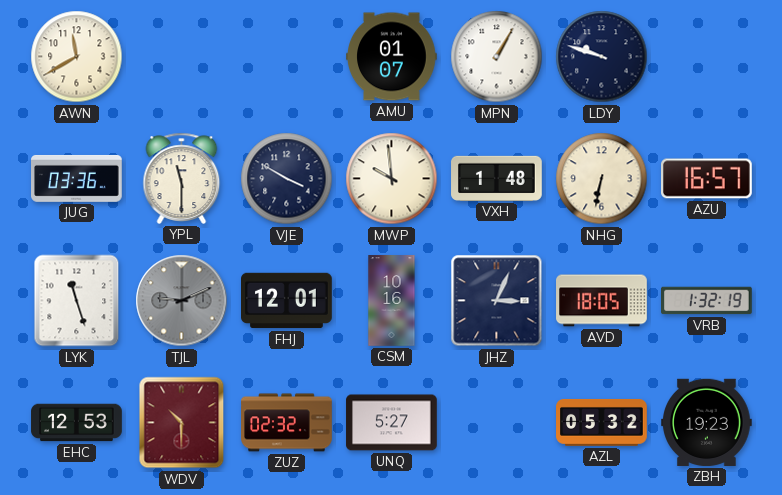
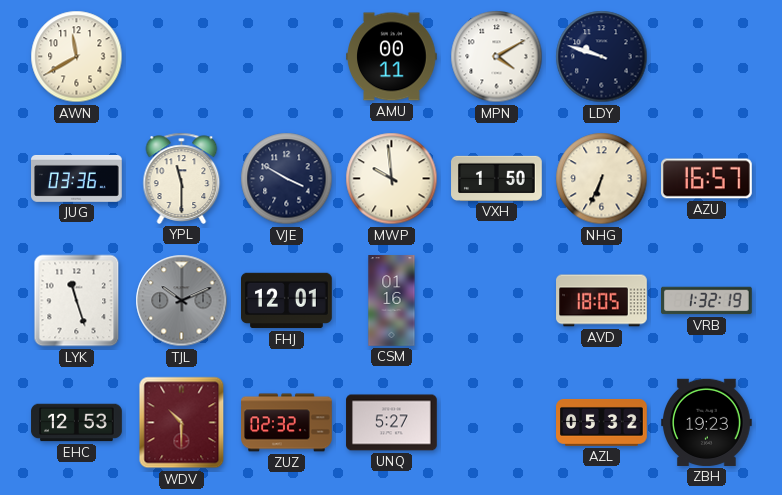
AMU: 01:07 -> 00:11
MPN: 1:05 -> 4:10
VXH: 1:48 -> 1:50
NHG: 6:32 -> 6:34
TJL: 9:11 -> 10:11
CSM: 10:16 -> 01:16
JHZ: 3:04 -> none
